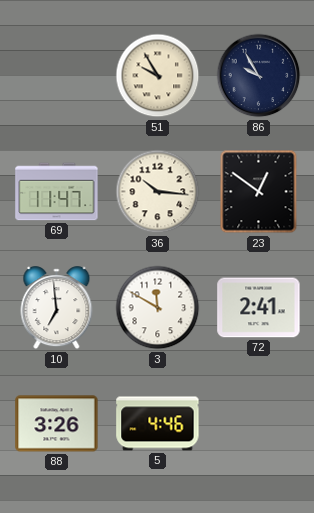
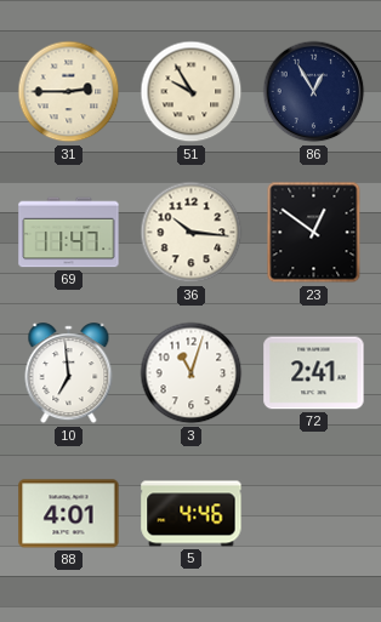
31: none -> 2:45
86: 9:55 -> 12:55
3: 11:50 -> 11:03
88: 3:26 -> 4:01
